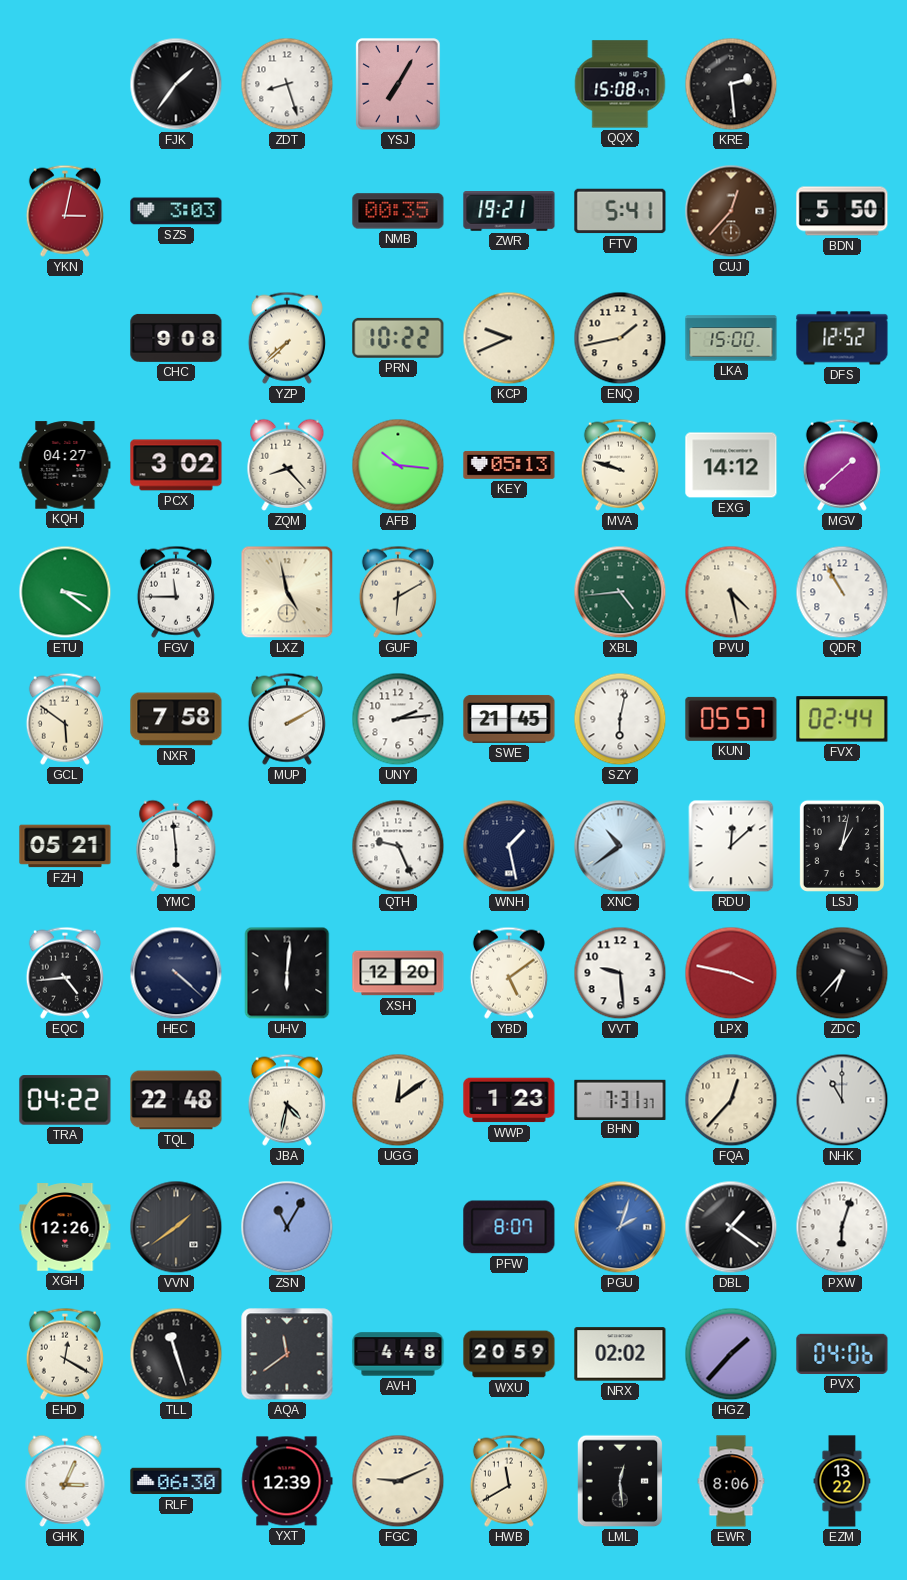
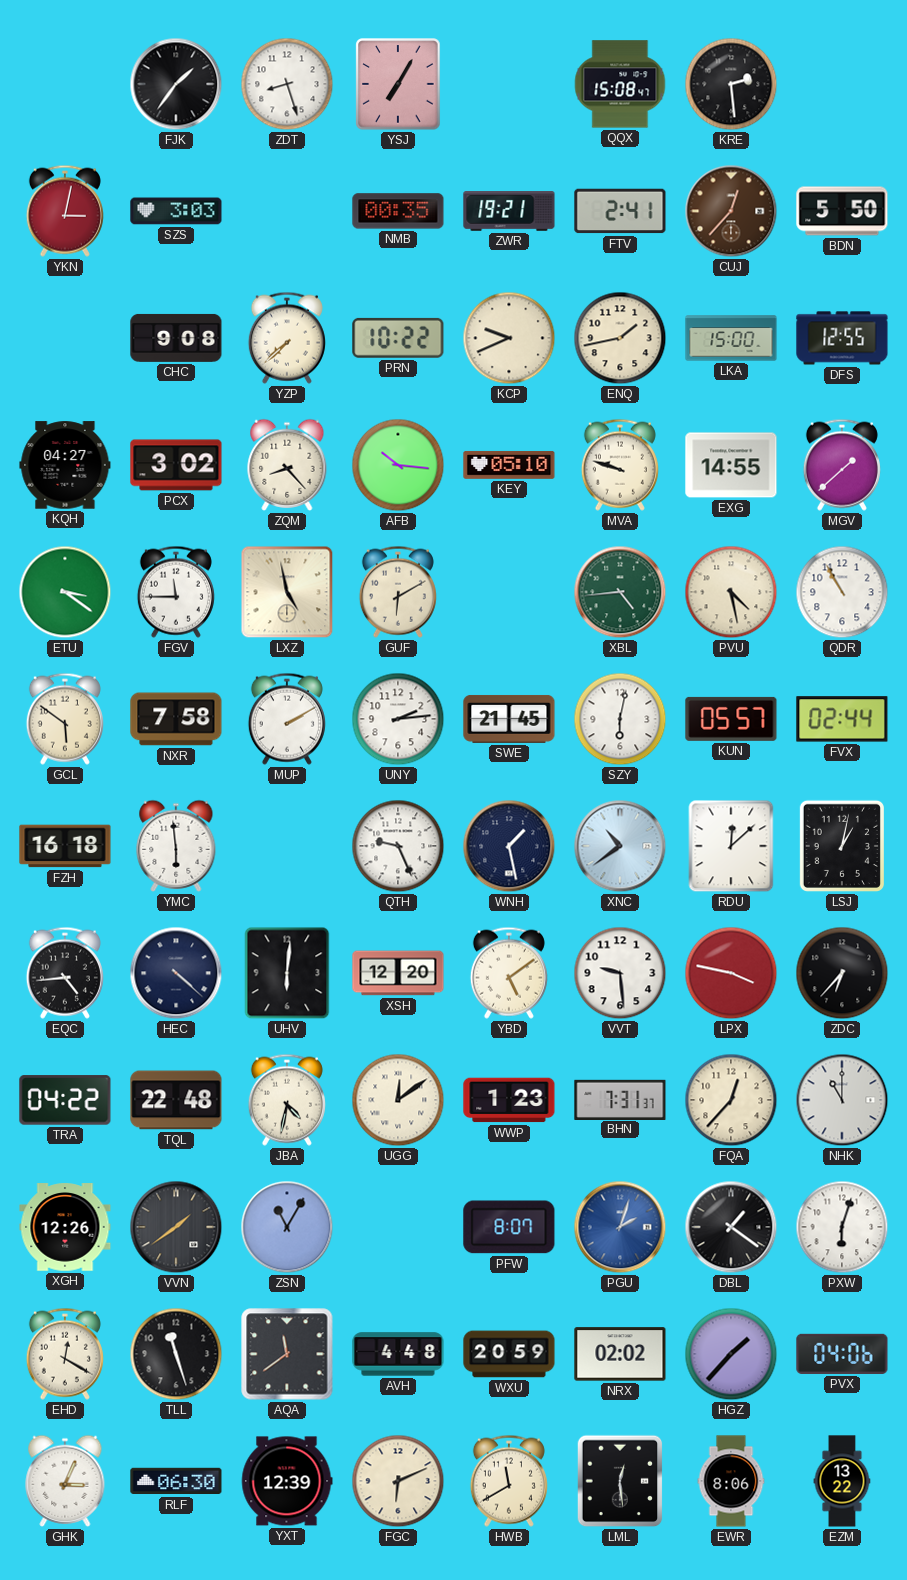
FTV: 5:41 -> 2:41
DFS: 12:52 -> 12:55
KEY: 05:13 -> 05:10
EXG: 14:12 -> 14:55
FZH: 05:21 -> 16:18
FGC: 9:11 -> 6:11
